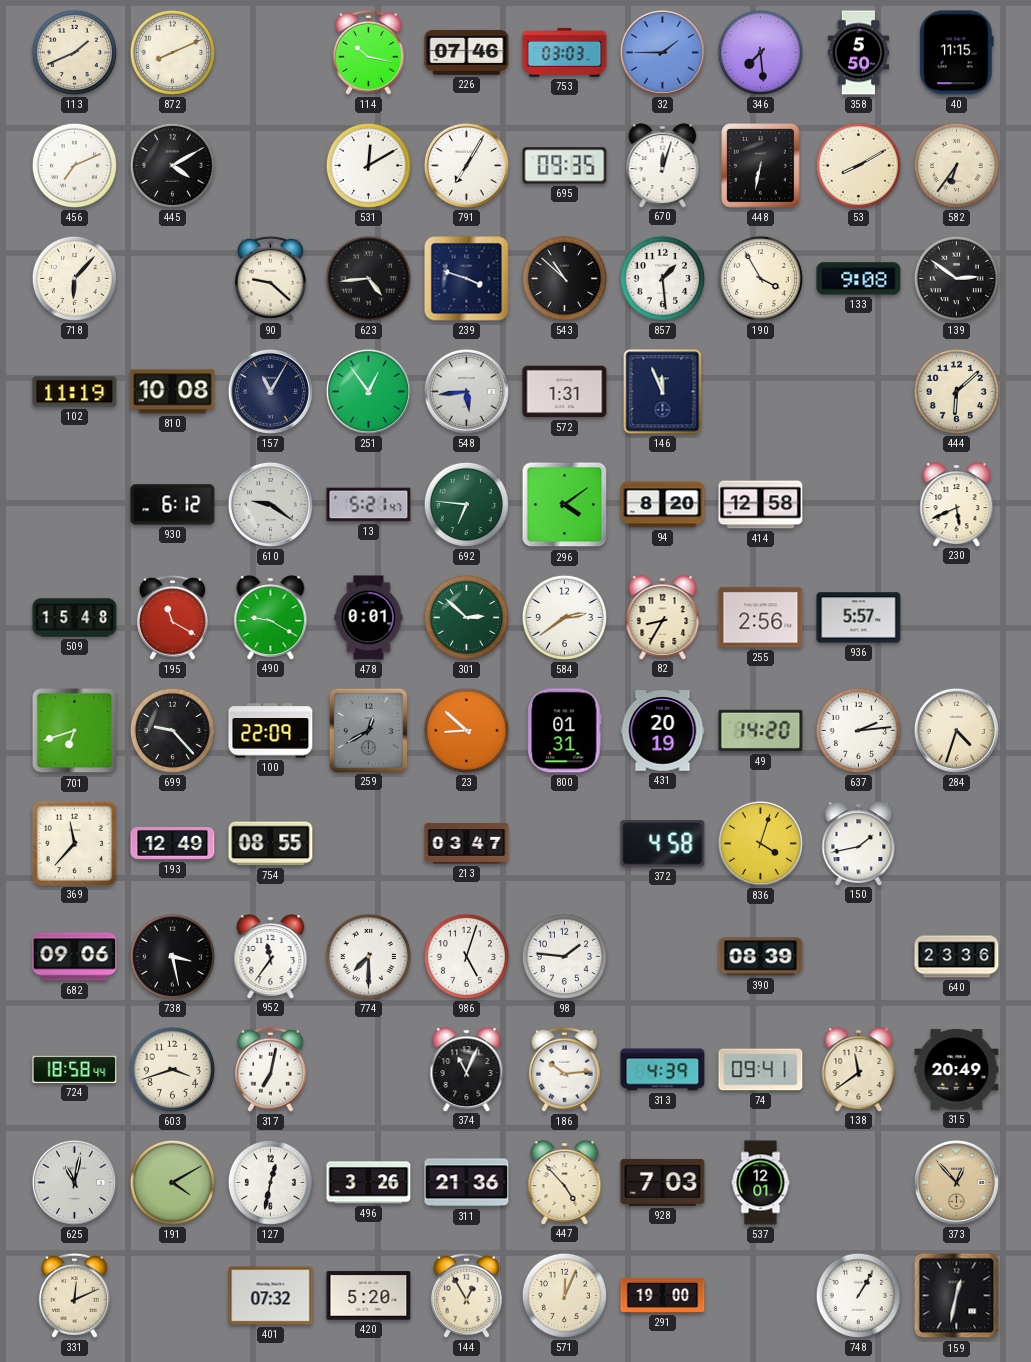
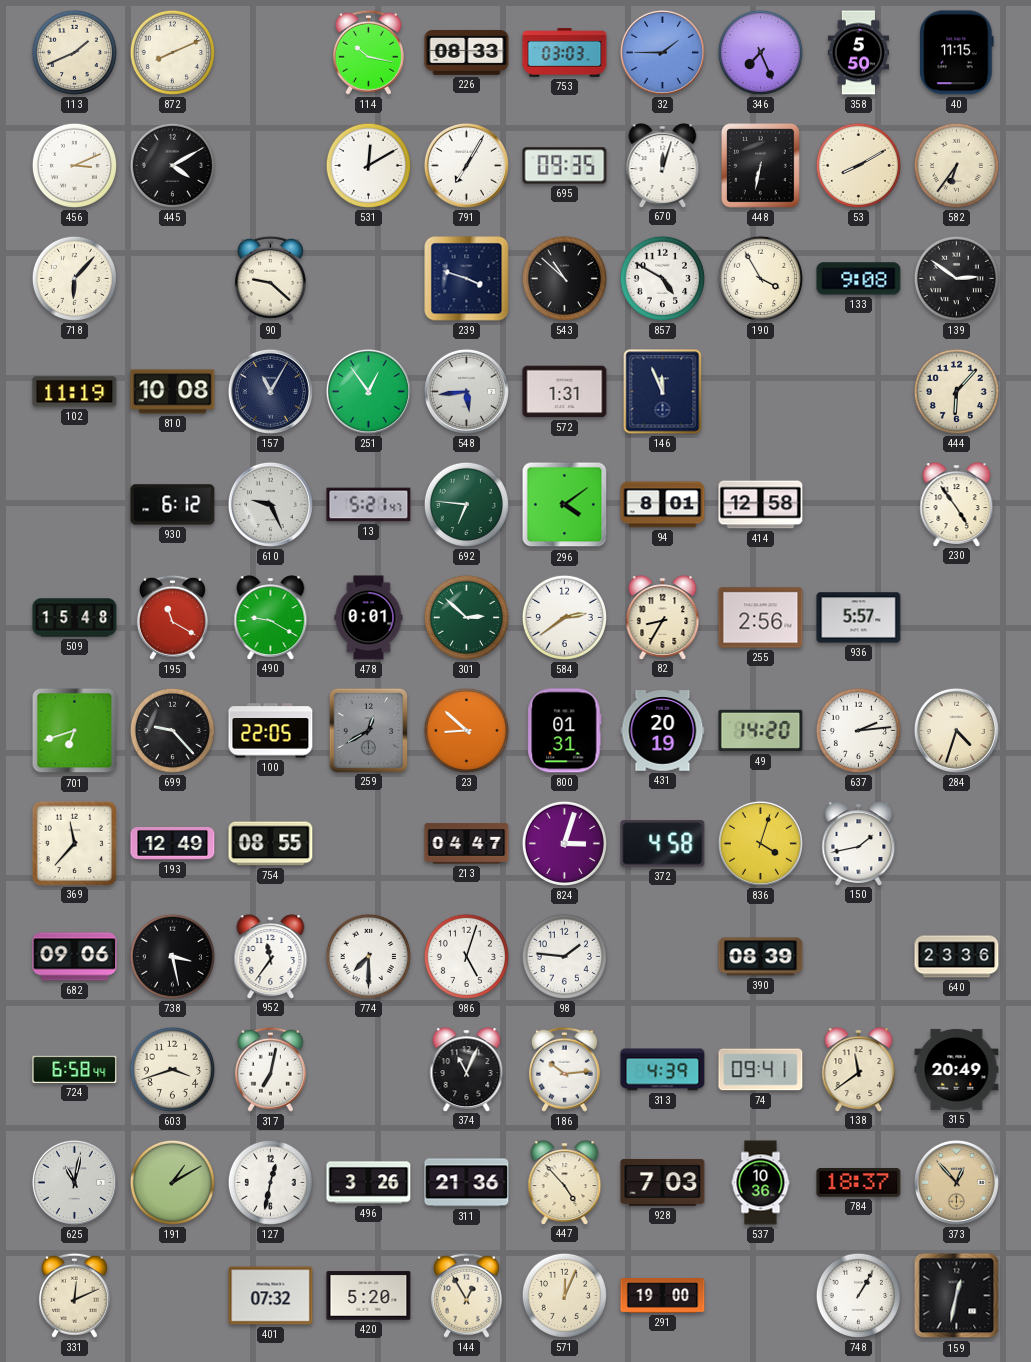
226: 07:46 -> 08:33
346: 7:29 -> 7:26
456: 7:11 -> 3:11
623: 4:44 -> none
857: 1:29 -> 4:50
444: 6:08 -> 6:07
610: 9:21 -> 9:26
94: 8:20 -> 8:01
230: 5:41 -> 4:54
100: 22:09 -> 22:05
213: 03:47 -> 04:47
824: none -> 3:03
724: 18:58 -> 6:58
191: 4:10 -> 1:10
537: 12:01 -> 10:36
784: none -> 18:37
